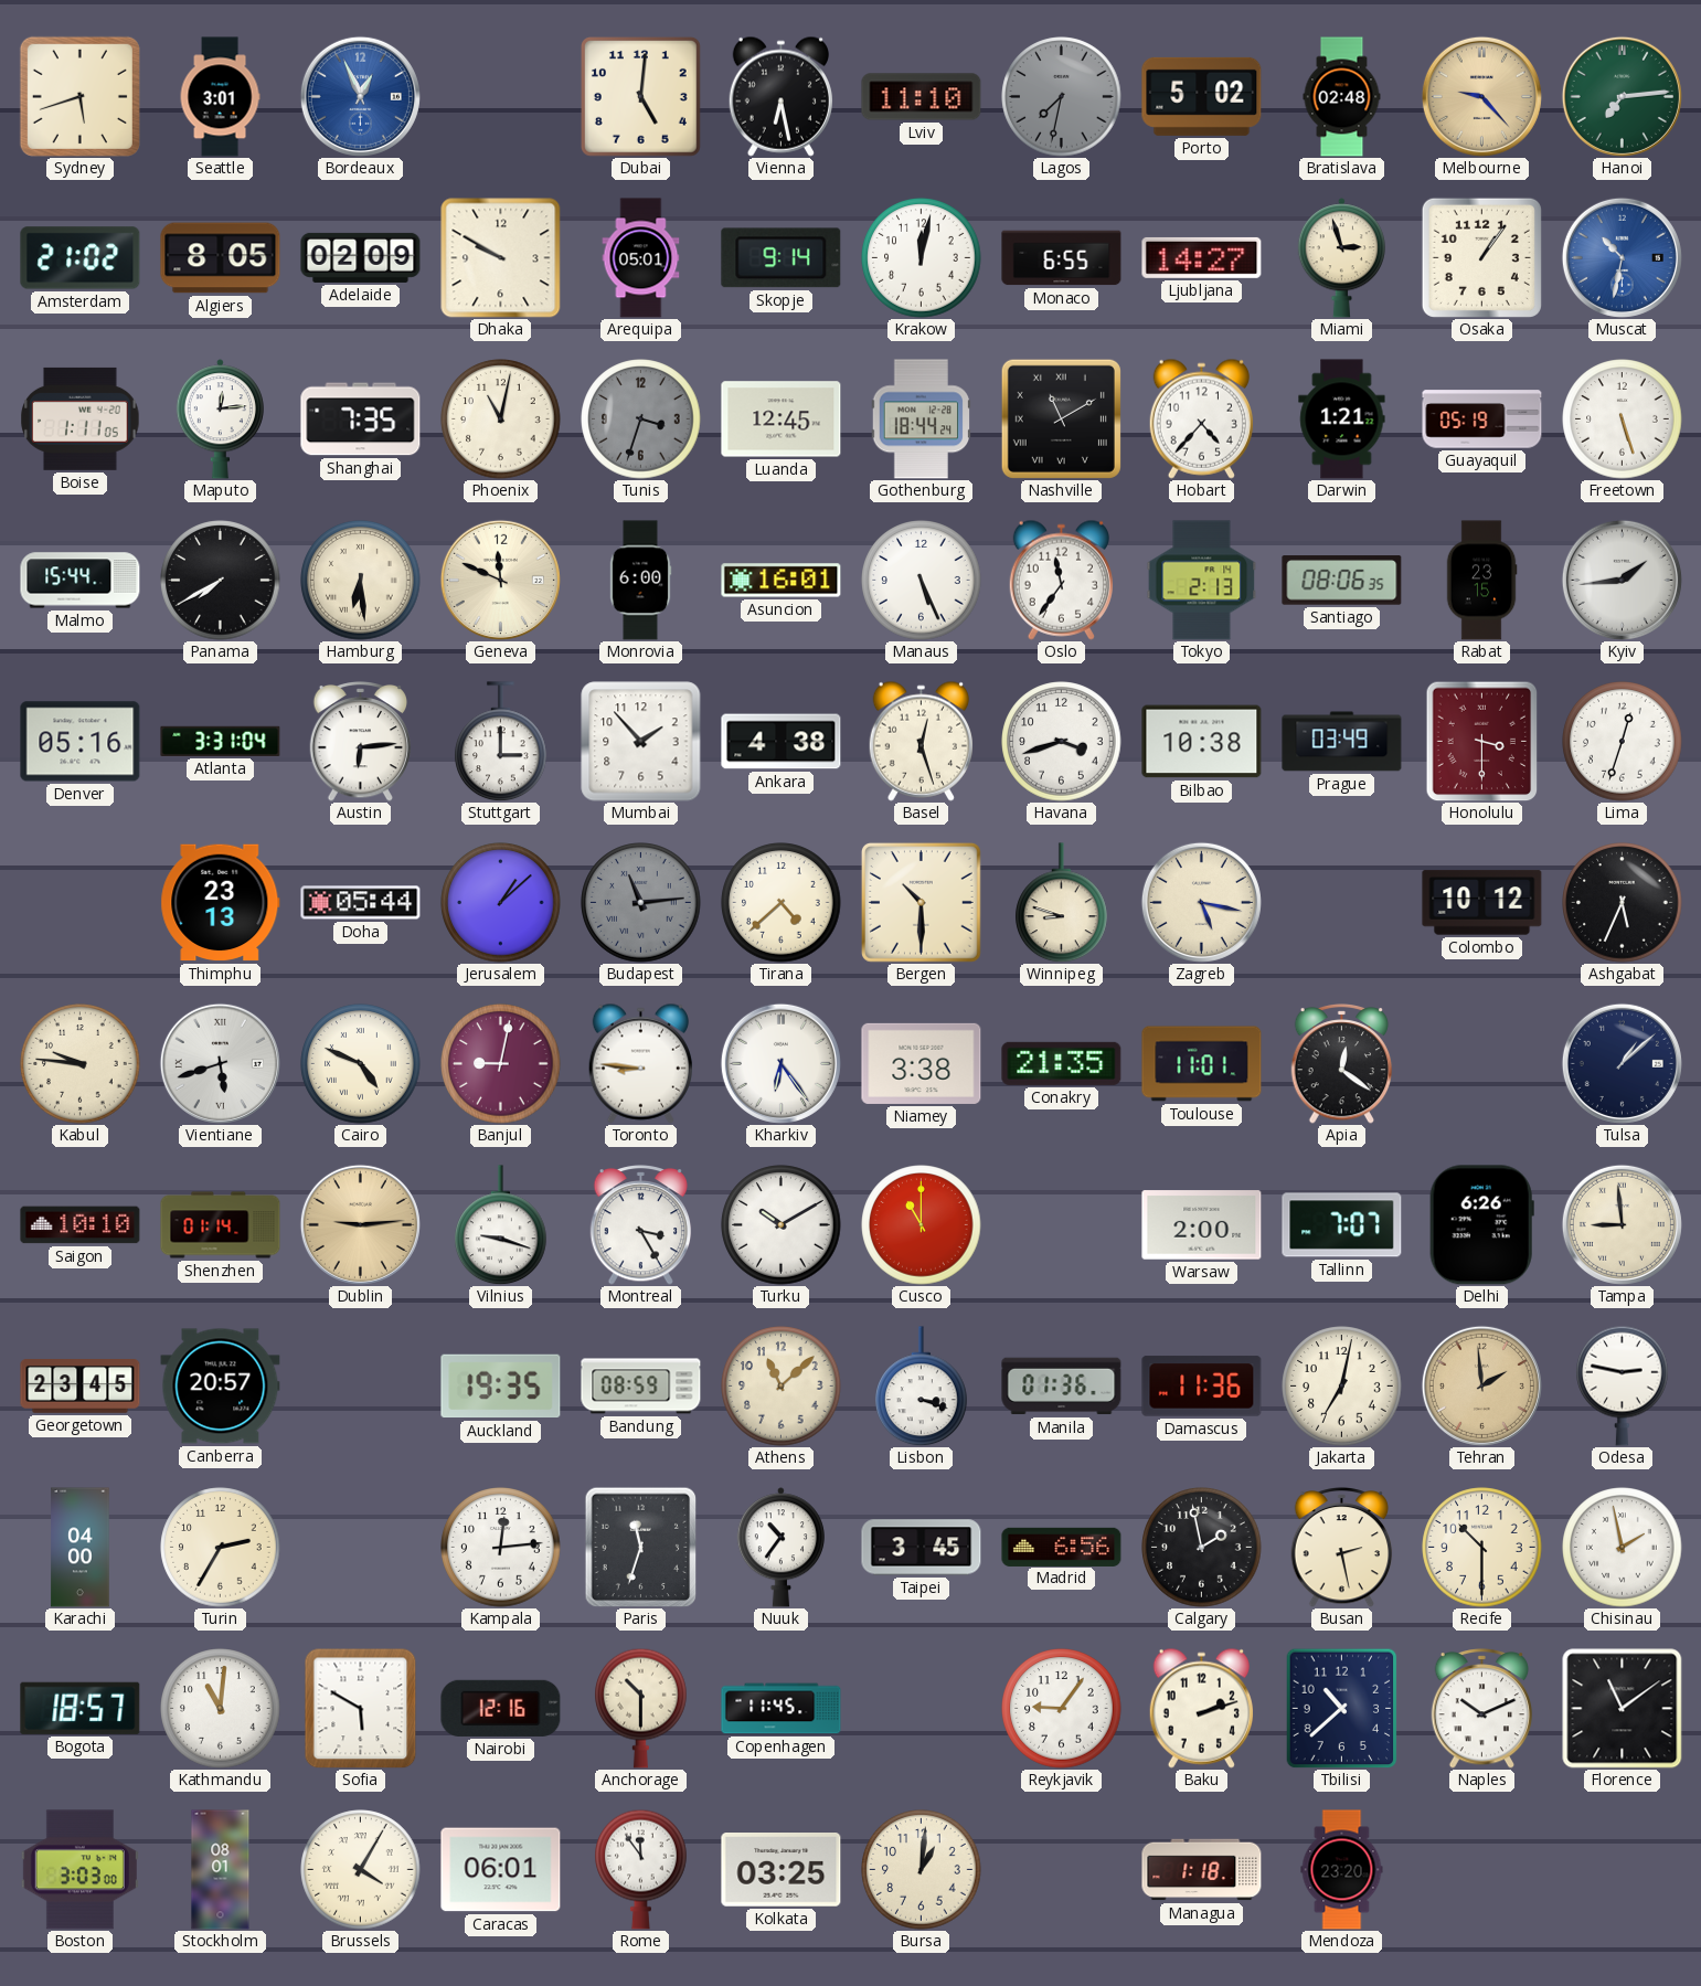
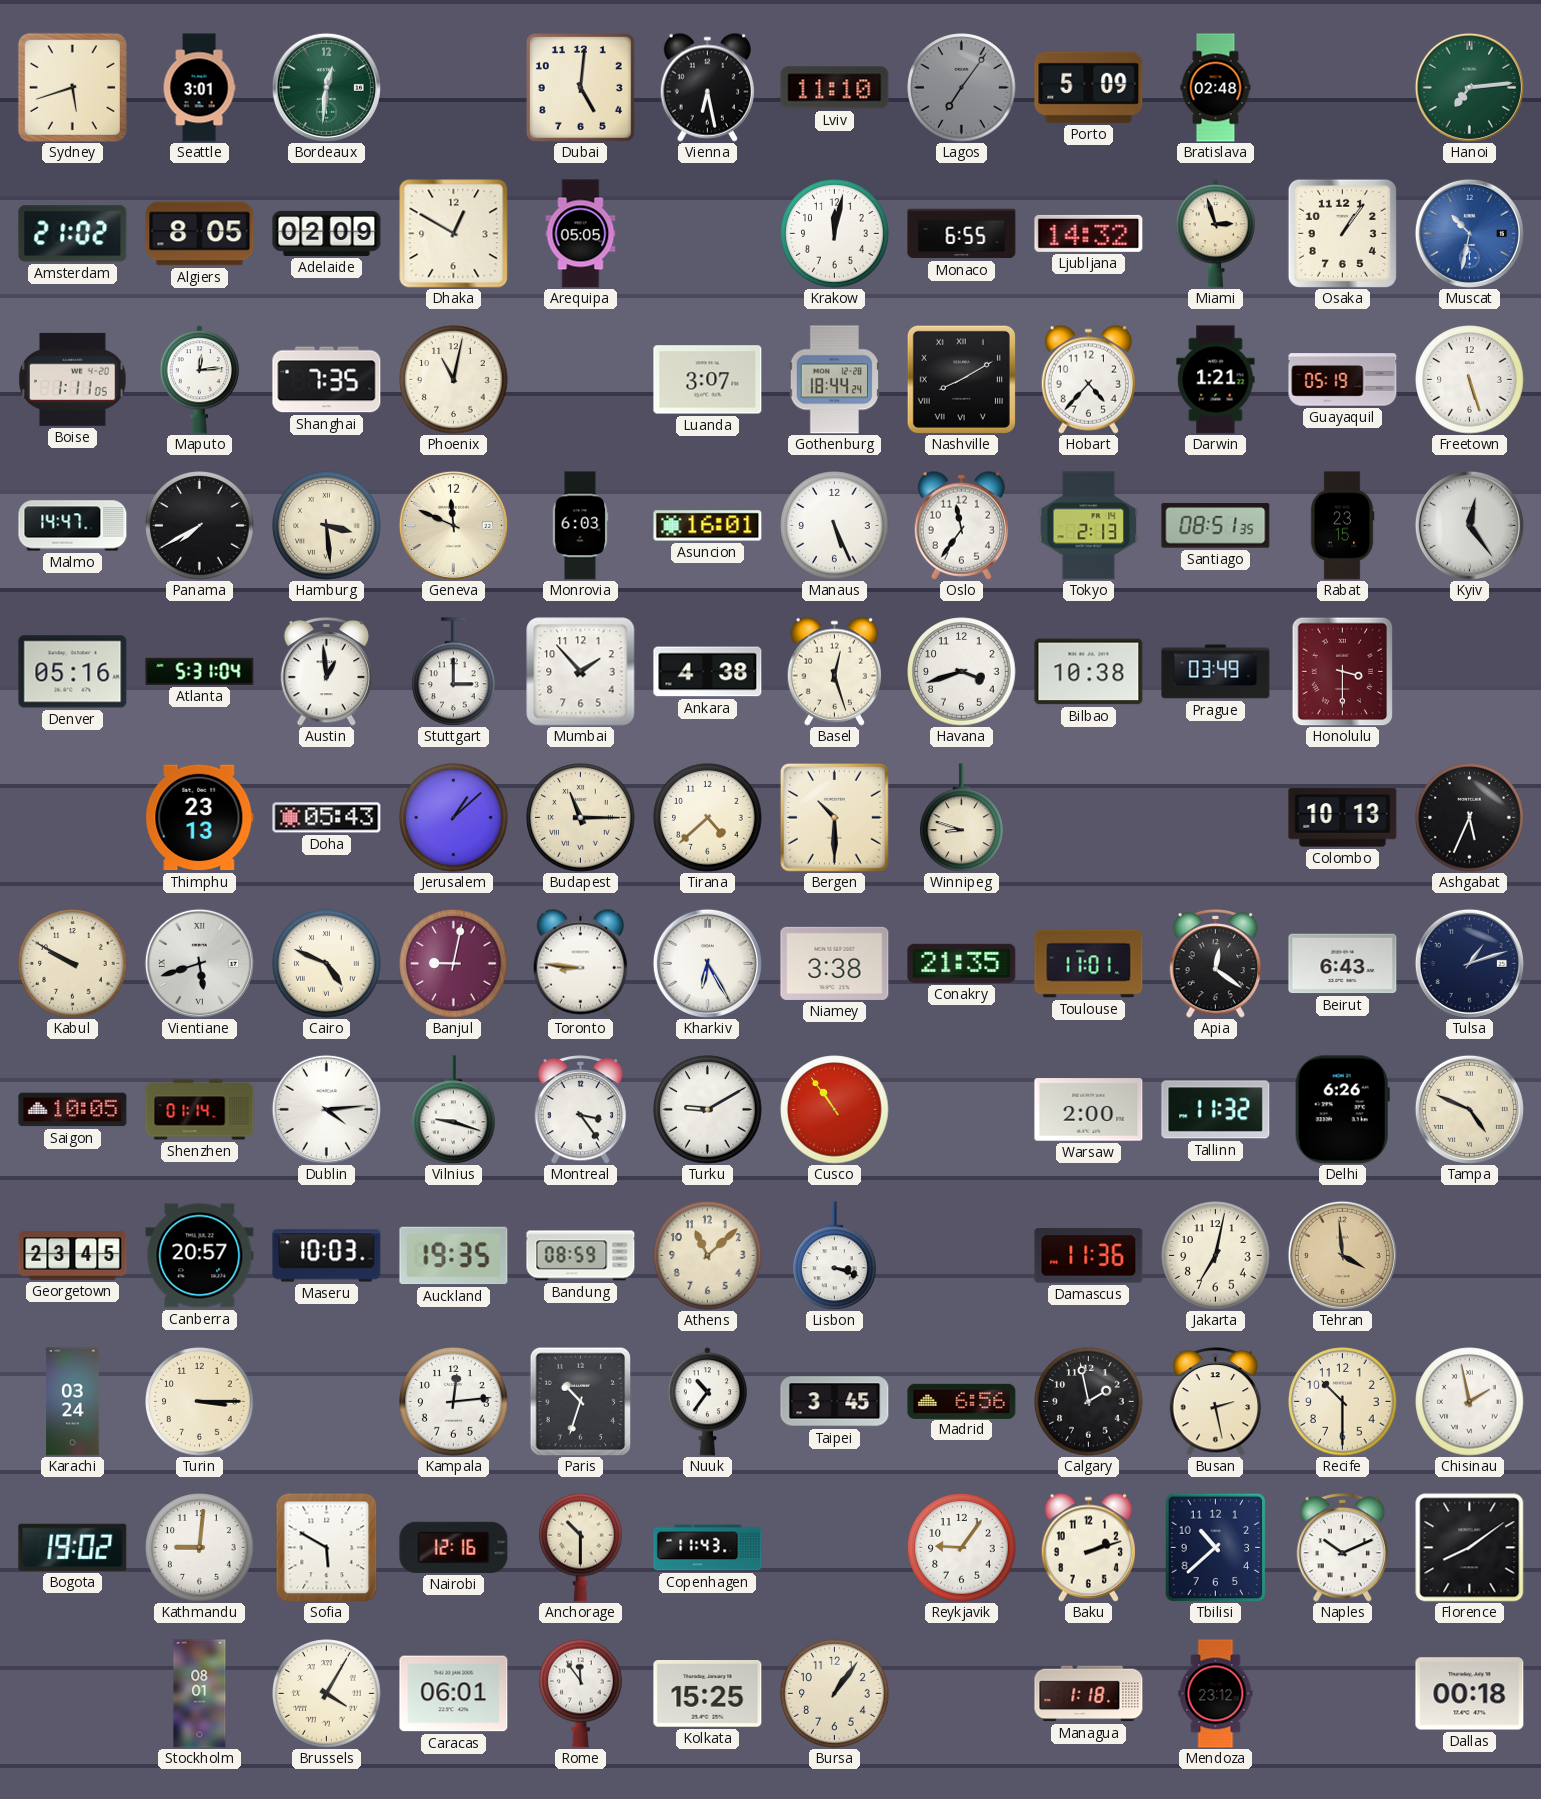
Bordeaux: 12:56 -> 12:31
Bordeaux dial: blue -> green
Lagos: 7:32 -> 7:06
Porto: 5:02 -> 5:09
Melbourne: 9:23 -> none
Dhaka: 9:50 -> 12:50
Arequipa: 05:01 -> 05:05
Skopje: 9:14 -> none
Ljubljana: 14:27 -> 14:32
Tunis: 3:33 -> none
Luanda: 12:45 -> 3:07
Nashville: 11:10 -> 8:10
Malmo: 15:44 -> 14:47
Hamburg: 6:29 -> 3:29
Monrovia: 6:00 -> 6:03
Santiago: 08:06 -> 08:51
Kyiv: 1:44 -> 12:24
Atlanta: 3:31 -> 5:31
Austin: 6:14 -> 12:59
Lima: 12:33 -> none
Doha: 05:44 -> 05:43
Budapest: 11:14 -> 11:15
Budapest dial: grey -> cream
Zagreb: 5:17 -> none
Colombo: 10:12 -> 10:13
Kabul: 9:46 -> 9:50
Kharkiv: 6:24 -> 6:25
Beirut: none -> 6:43
Tulsa: 1:08 -> 1:12
Saigon: 10:10 -> 10:05
Dublin: 9:14 -> 4:14
Dublin dial: champagne -> white
Montreal: 3:25 -> 3:24
Turku: 10:10 -> 9:10
Cusco: 11:00 -> 10:54
Tallinn: 7:07 -> 11:32
Tampa: 8:59 -> 4:49
Maseru: none -> 10:03
Manila: 01:36 -> none
Tehran: 1:59 -> 3:59
Odesa: 2:47 -> none
Karachi: 04:00 -> 03:24
Turin: 2:35 -> 3:15
Paris: 11:33 -> 10:33
Bogota: 18:57 -> 19:02
Kathmandu: 11:01 -> 9:01
Copenhagen: 11:45 -> 11:43
Florence: 11:09 -> 8:09
Boston: 3:03 -> none
Kolkata: 03:25 -> 15:25
Bursa: 1:01 -> 1:06
Mendoza: 23:20 -> 23:12
Dallas: none -> 00:18
